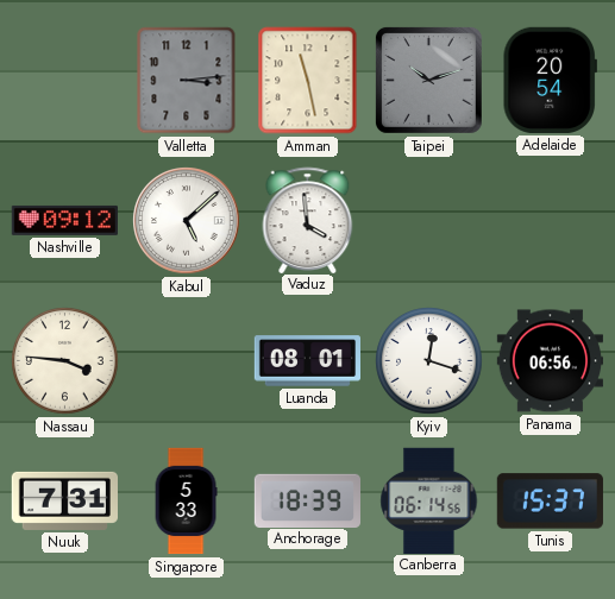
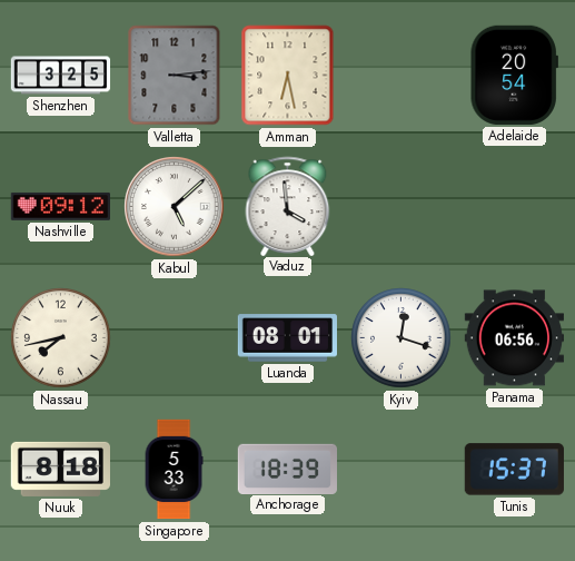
Shenzhen: none -> 3:25
Amman: 11:28 -> 6:28
Taipei: 10:12 -> none
Nassau: 3:46 -> 7:43
Nuuk: 7:31 -> 8:18
Canberra: 06:14 -> none
